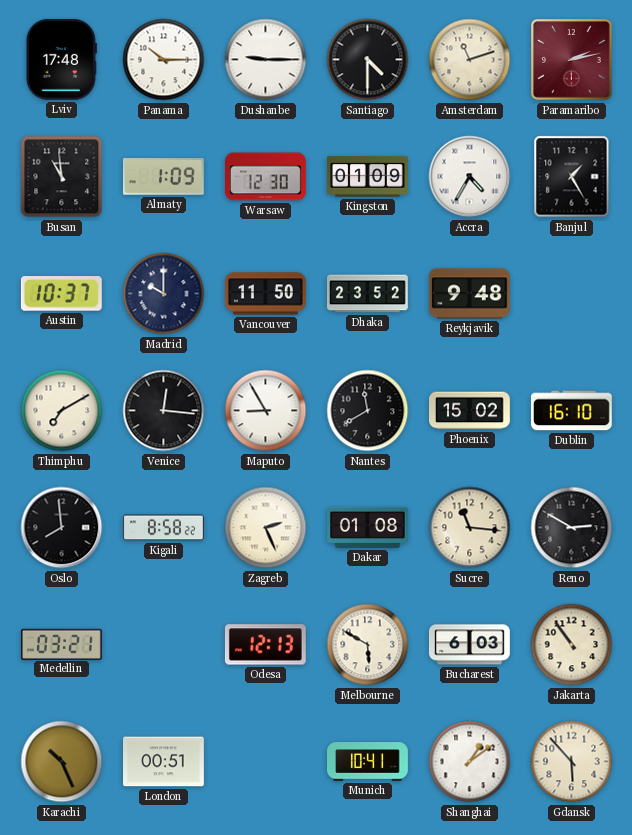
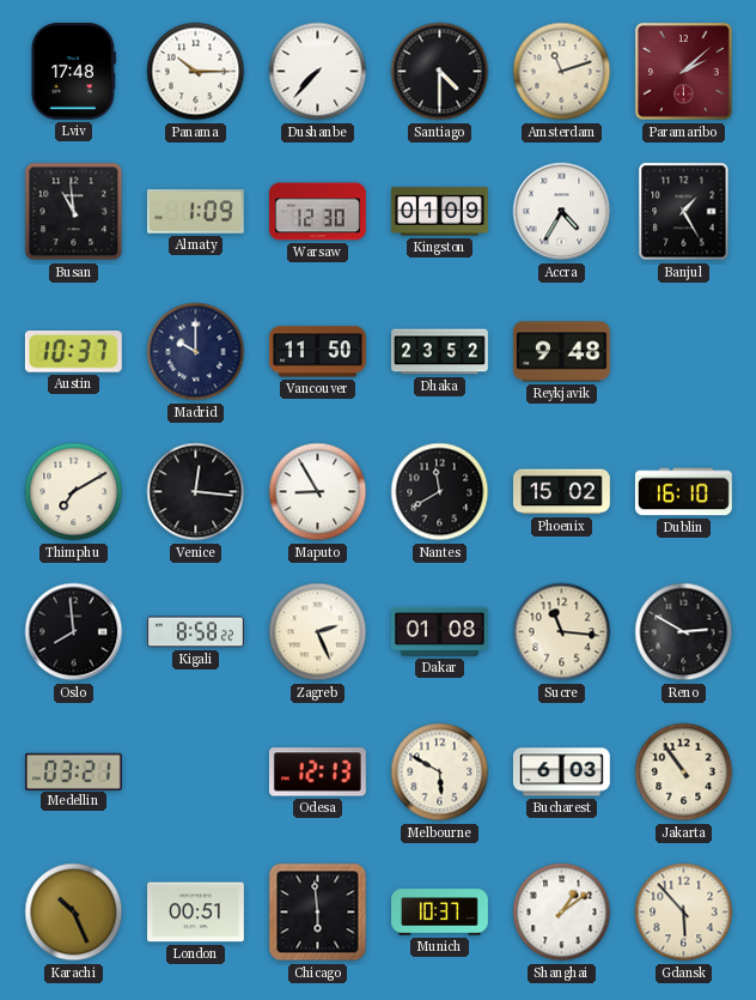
Dushanbe: 9:15 -> 7:37
Paramaribo: 2:13 -> 2:08
Chicago: none -> 5:59
Munich: 10:41 -> 10:37
